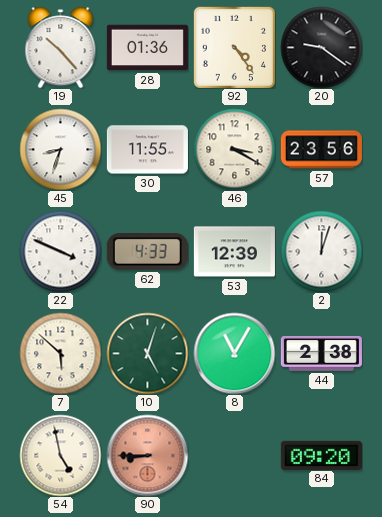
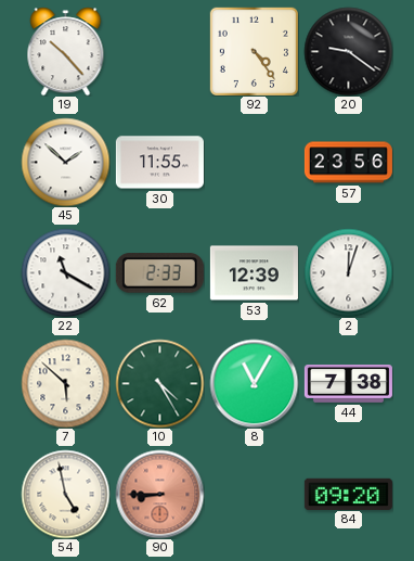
28: 01:36 -> none
45: 8:33 -> 1:52
46: 3:20 -> none
22: 3:49 -> 11:20
62: 4:33 -> 2:33
10: 5:03 -> 4:25
44: 2:38 -> 7:38
